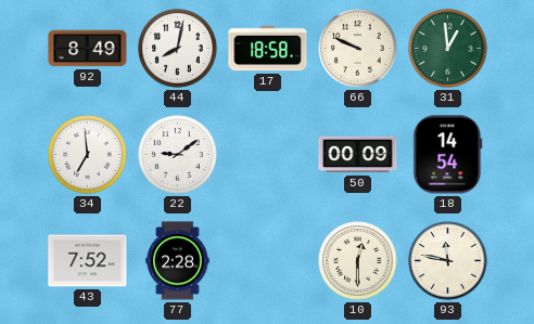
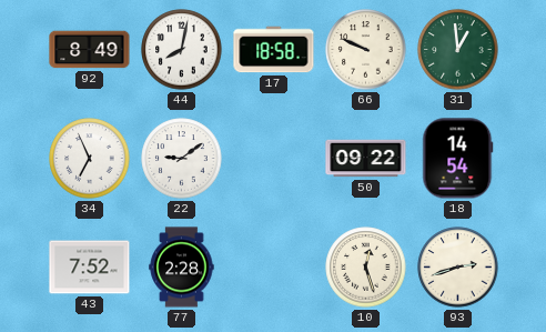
34: 6:59 -> 6:56
50: 00:09 -> 09:22
10: 12:30 -> 12:27
93: 11:47 -> 2:42
